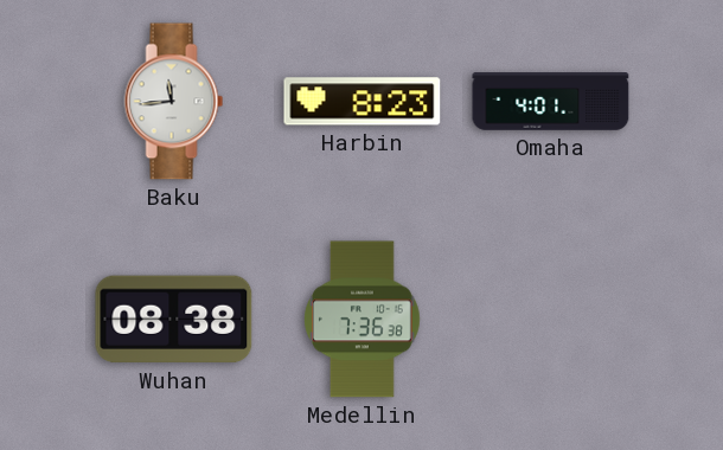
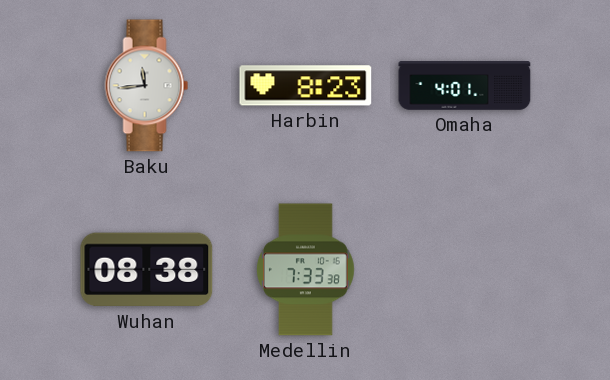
Medellin: 7:36 -> 7:33
